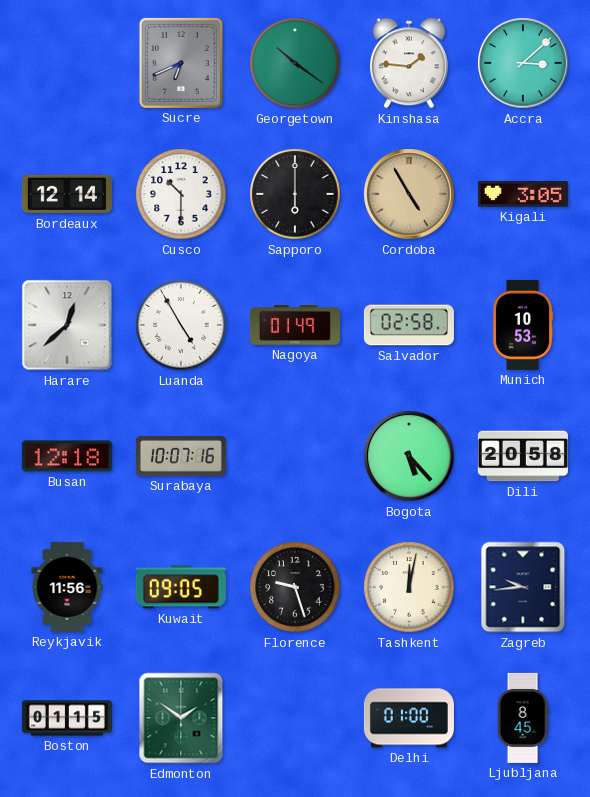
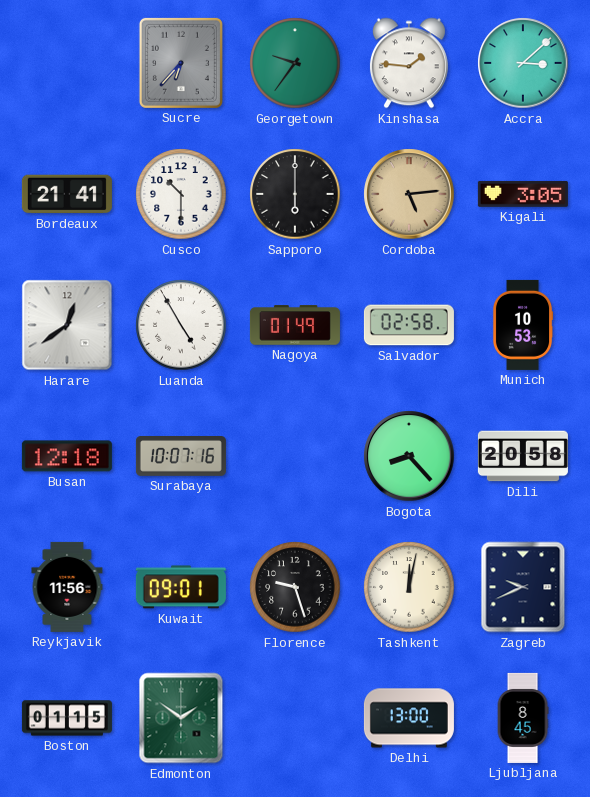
Sucre: 6:41 -> 6:37
Georgetown: 10:21 -> 9:36
Bordeaux: 12:14 -> 21:41
Cordoba: 4:55 -> 5:14
Harare: 12:38 -> 12:39
Bogota: 5:23 -> 8:23
Kuwait: 09:05 -> 09:01
Zagreb: 9:44 -> 9:41
Delhi: 01:00 -> 13:00
